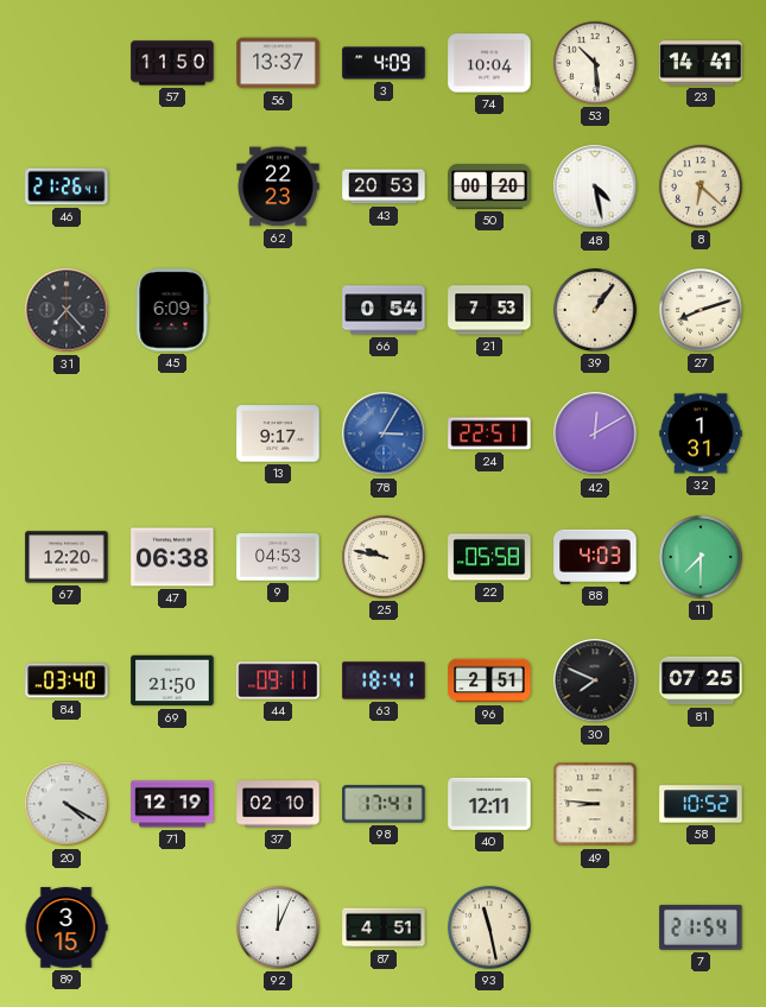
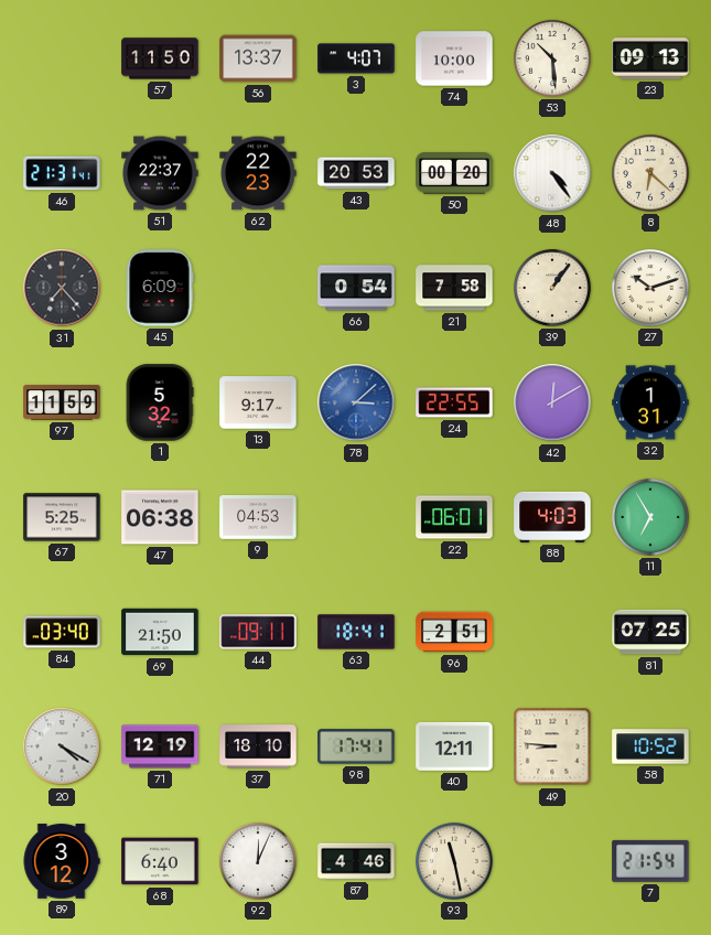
3: 4:09 -> 4:07
74: 10:04 -> 10:00
23: 14:41 -> 09:13
46: 21:26 -> 21:31
51: none -> 22:37
48: 4:28 -> 4:24
21: 7:53 -> 7:58
27: 8:12 -> 10:12
97: none -> 11:59
1: none -> 5:32
78: 3:05 -> 3:08
24: 22:51 -> 22:55
67: 12:20 -> 5:25
25: 9:47 -> none
22: 05:58 -> 06:01
11: 7:30 -> 6:55
30: 7:49 -> none
37: 02:10 -> 18:10
89: 3:15 -> 3:12
68: none -> 6:40
87: 4:51 -> 4:46
